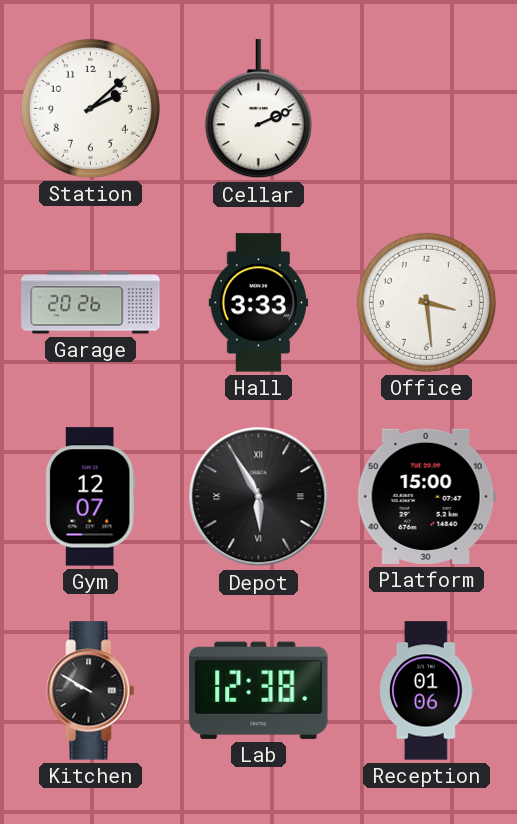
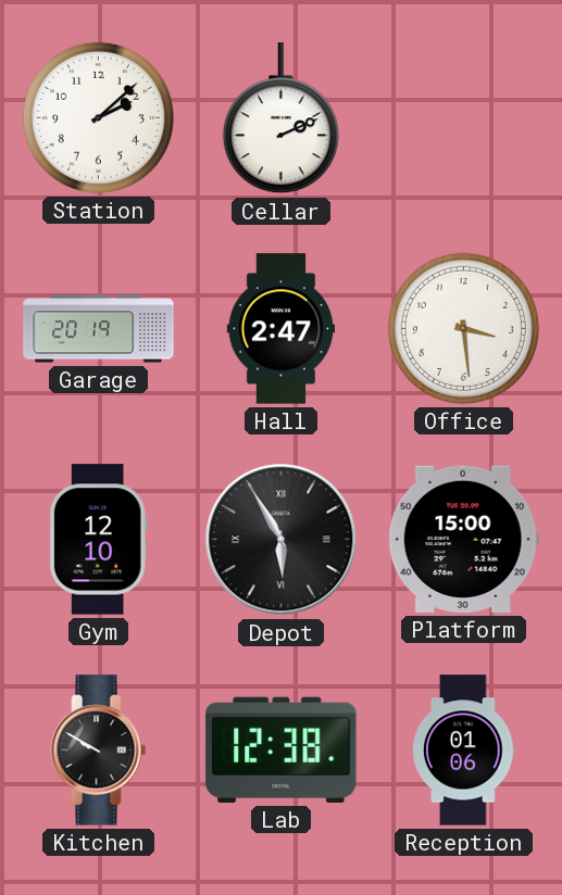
Garage: 20:26 -> 20:19
Hall: 3:33 -> 2:47
Gym: 12:07 -> 12:10
